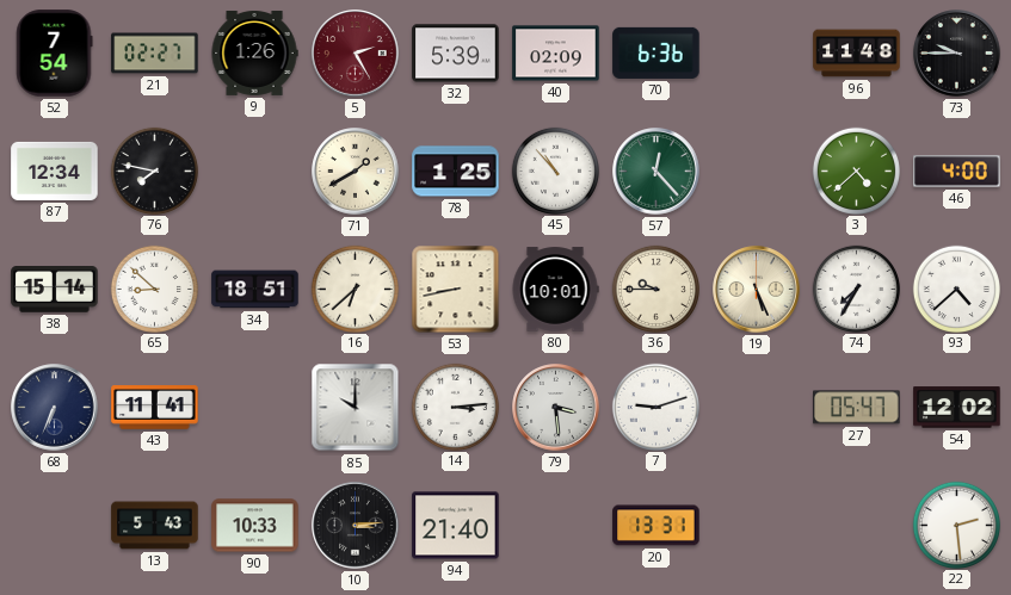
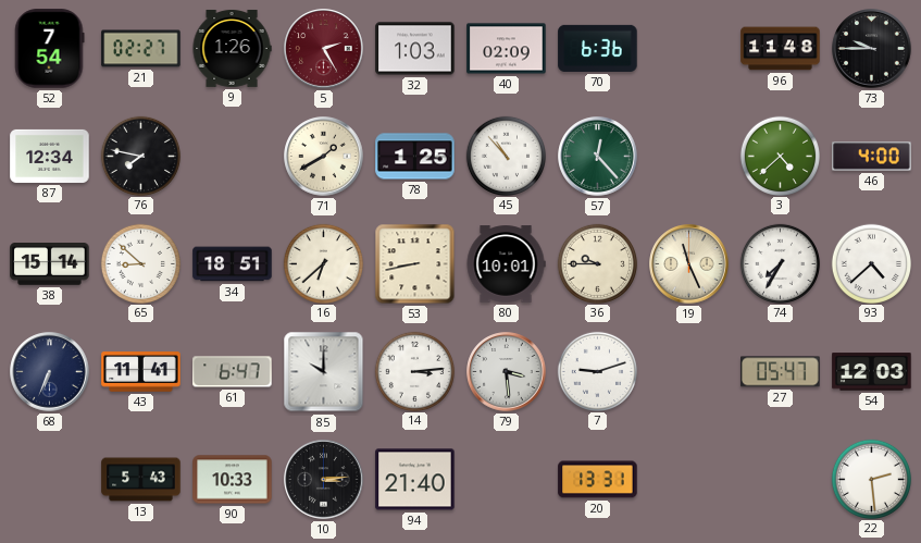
32: 5:39 -> 1:03
19: 5:26 -> 11:26
61: none -> 6:47
54: 12:02 -> 12:03
